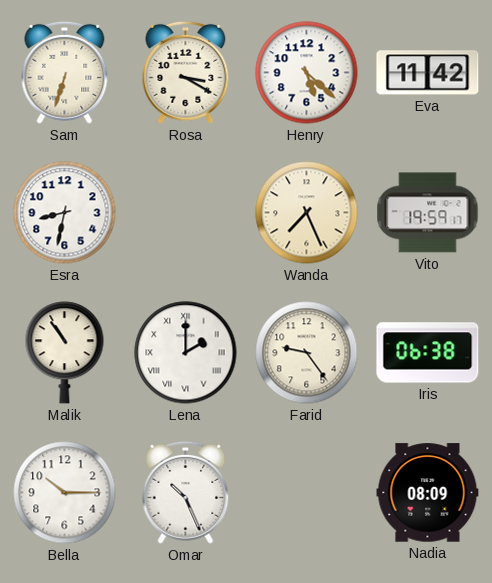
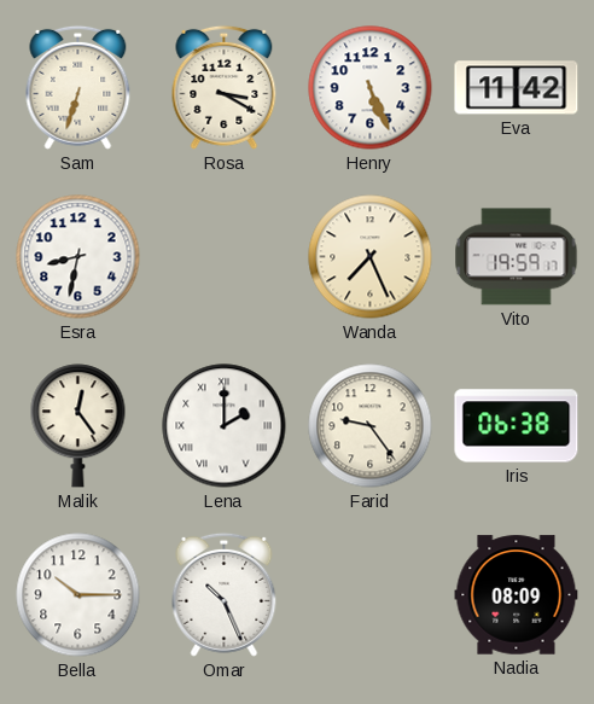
Henry: 5:22 -> 5:26
Malik: 10:54 -> 12:24
